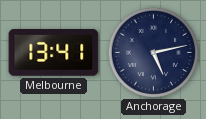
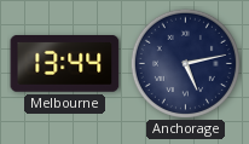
Melbourne: 13:41 -> 13:44
